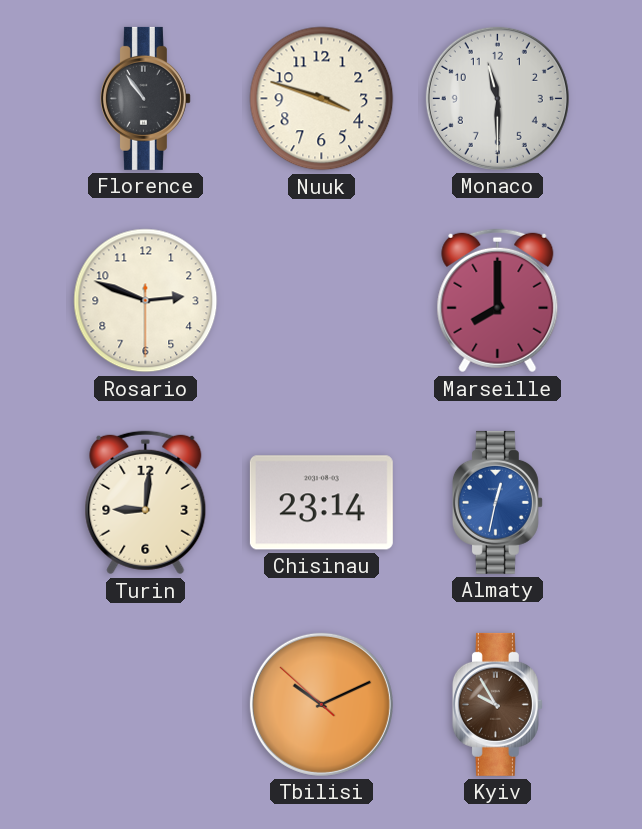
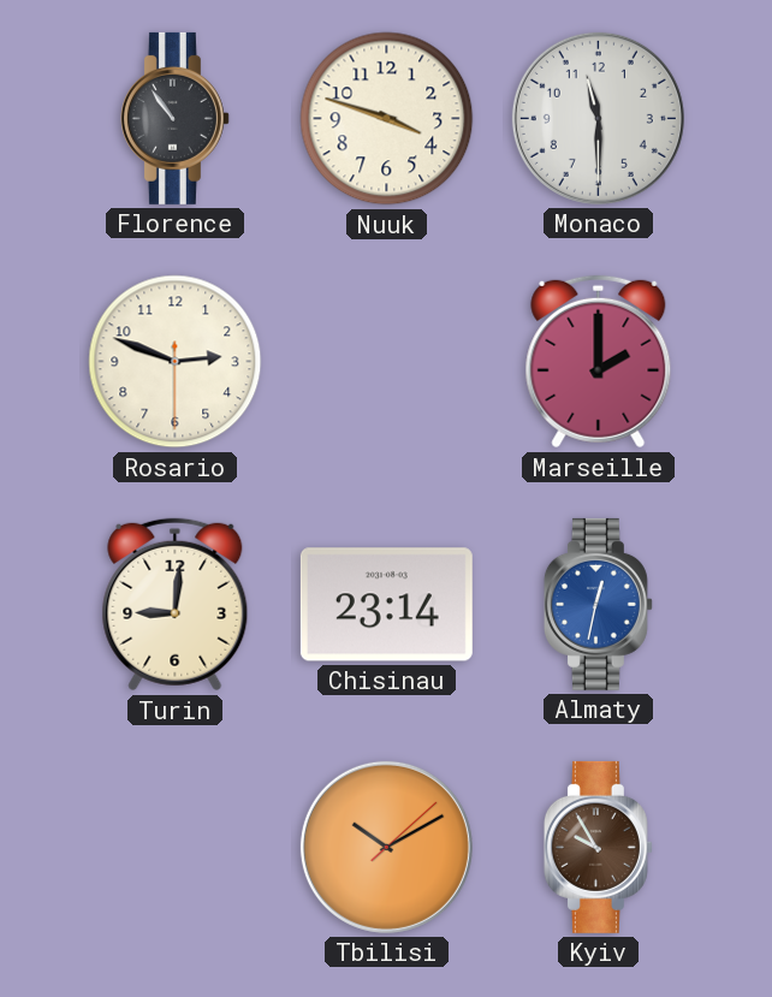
Marseille: 8:00 -> 2:00
Tbilisi: 10:10:52 -> 10:10:08
